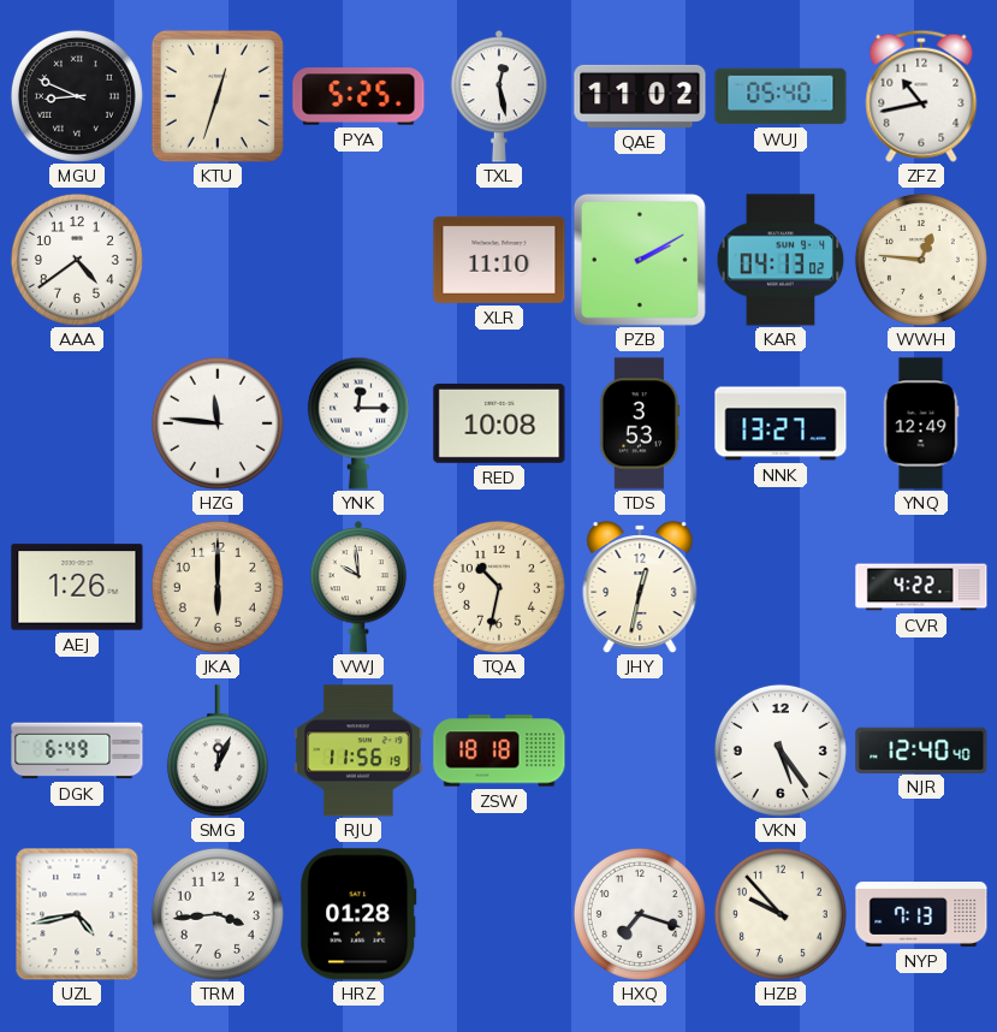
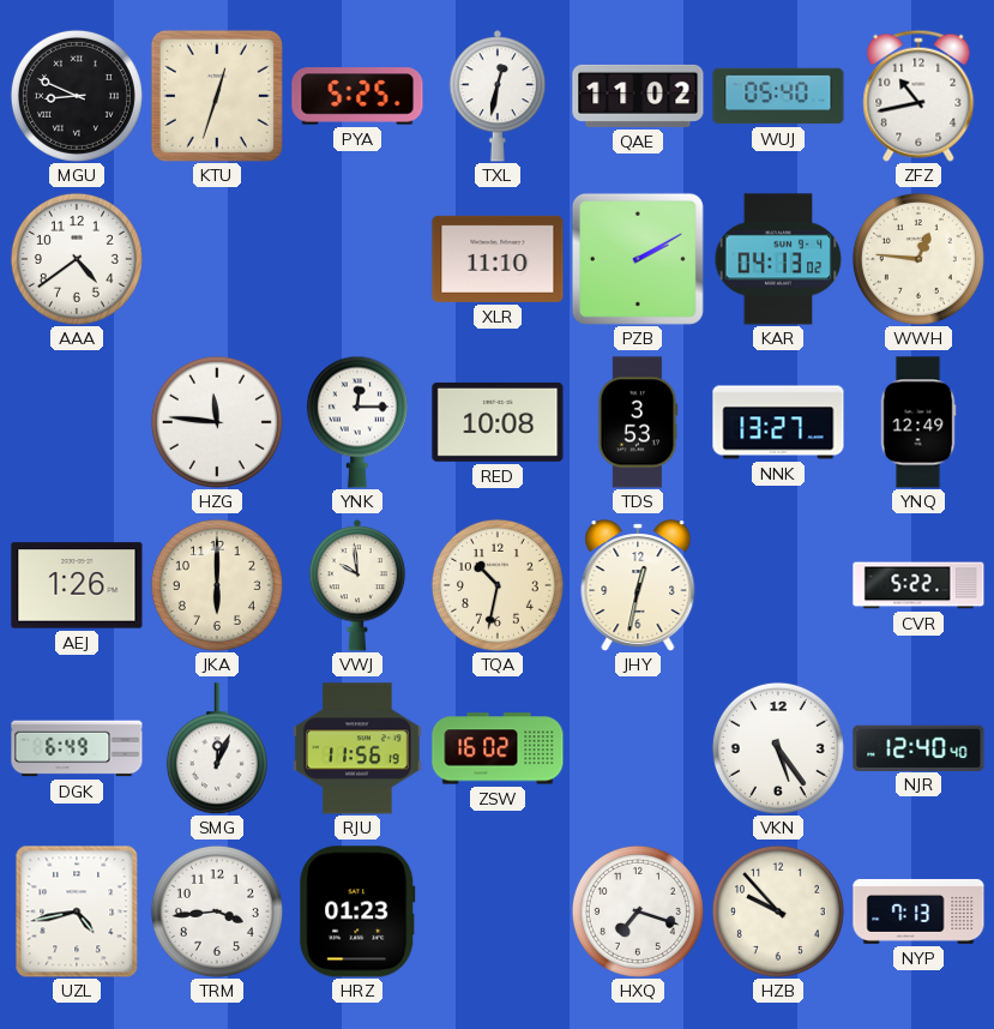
TXL: 12:28 -> 12:32
CVR: 4:22 -> 5:22
ZSW: 18:18 -> 16:02
HRZ: 01:28 -> 01:23
